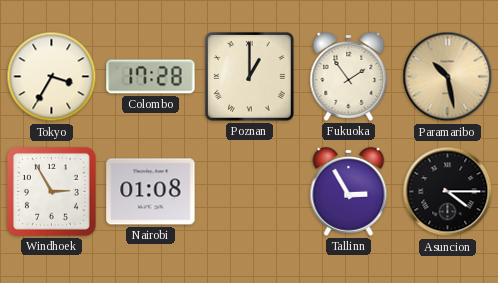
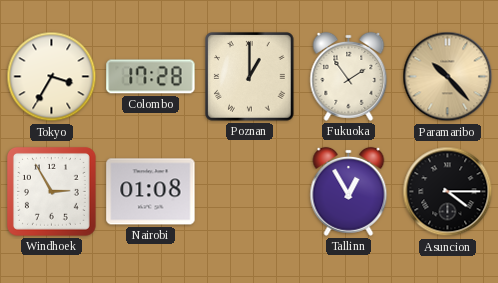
Paramaribo: 10:28 -> 10:23
Tallinn: 2:55 -> 12:55
